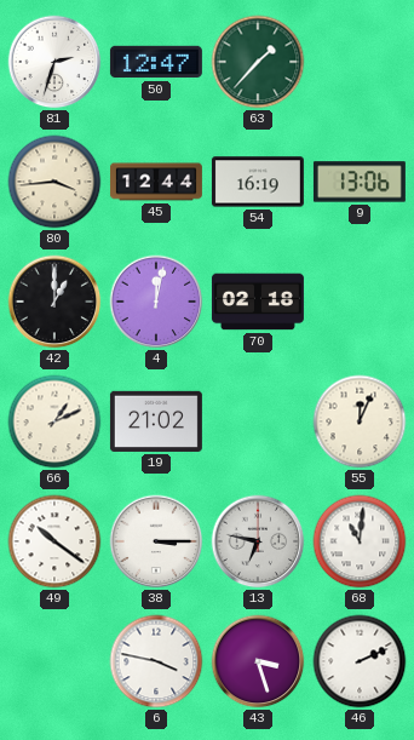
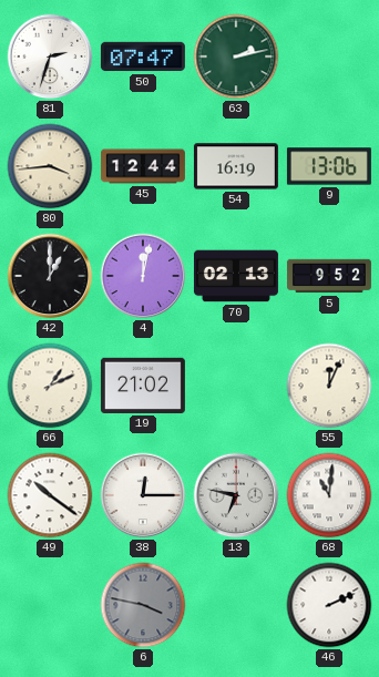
50: 12:47 -> 07:47
63: 1:37 -> 2:13
70: 02:18 -> 02:13
5: none -> 9:52
38: 3:15 -> 12:15
6 dial: white -> grey
43: 3:27 -> none
